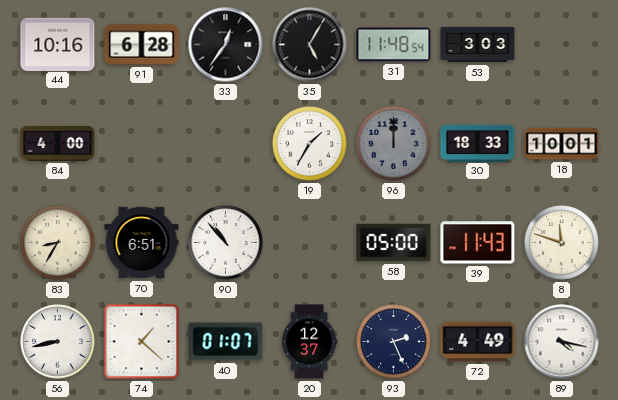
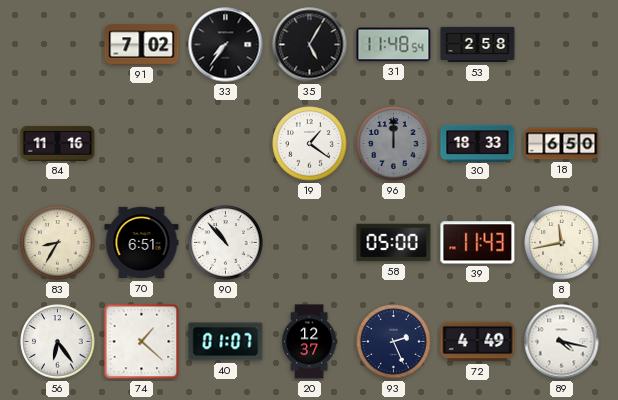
44: 10:16 -> none
91: 6:28 -> 7:02
33: 12:36 -> 7:36
53: 3:03 -> 2:58
84: 4:00 -> 11:16
19: 1:35 -> 1:21
18: 10:01 -> 6:50
8: 11:48 -> 11:43
56: 8:43 -> 6:24
